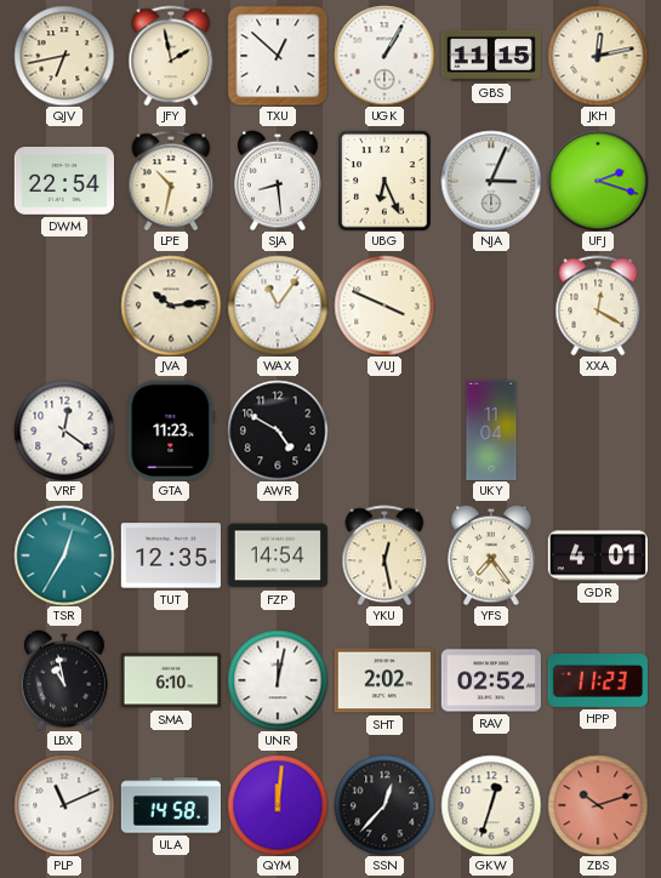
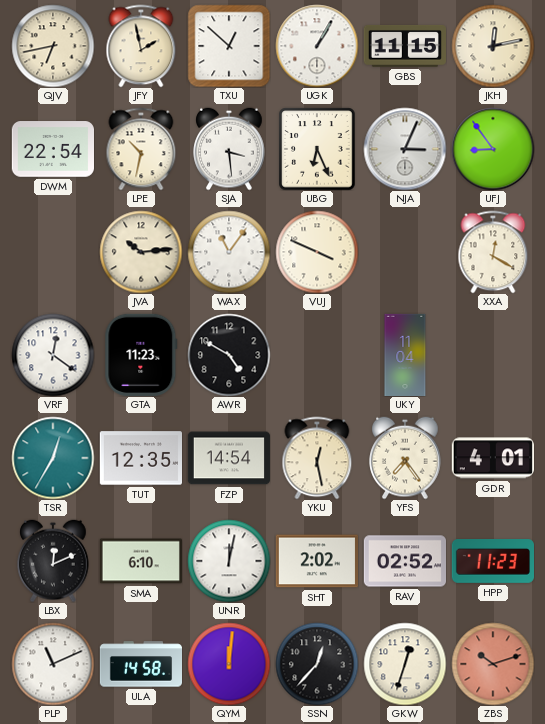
SJA: 8:29 -> 3:29
UFJ: 2:18 -> 8:54
LBX: 10:58 -> 12:11
